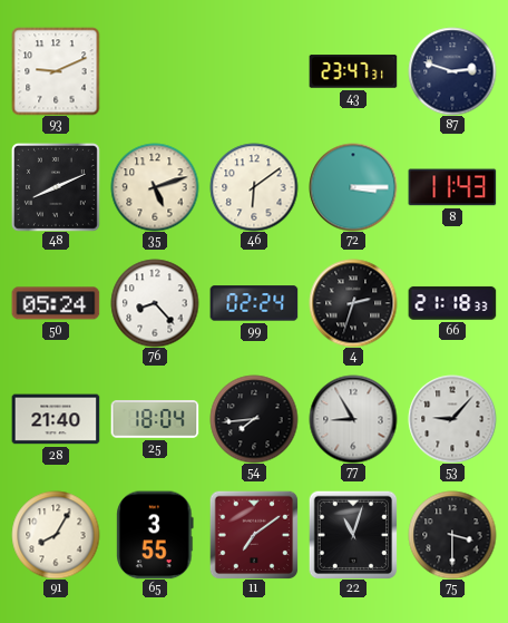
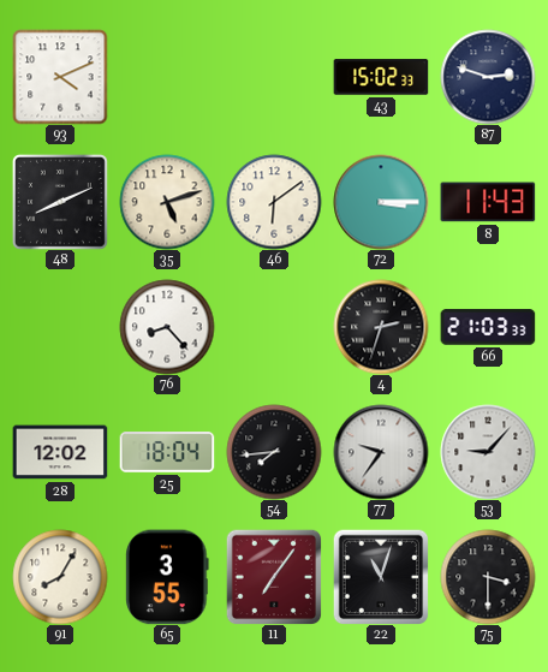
93: 9:11 -> 4:11
43: 23:47 -> 15:02
50: 05:24 -> none
99: 02:24 -> none
66: 21:18 -> 21:03
28: 21:40 -> 12:02
77: 8:55 -> 9:36
11: 7:09 -> 7:06
